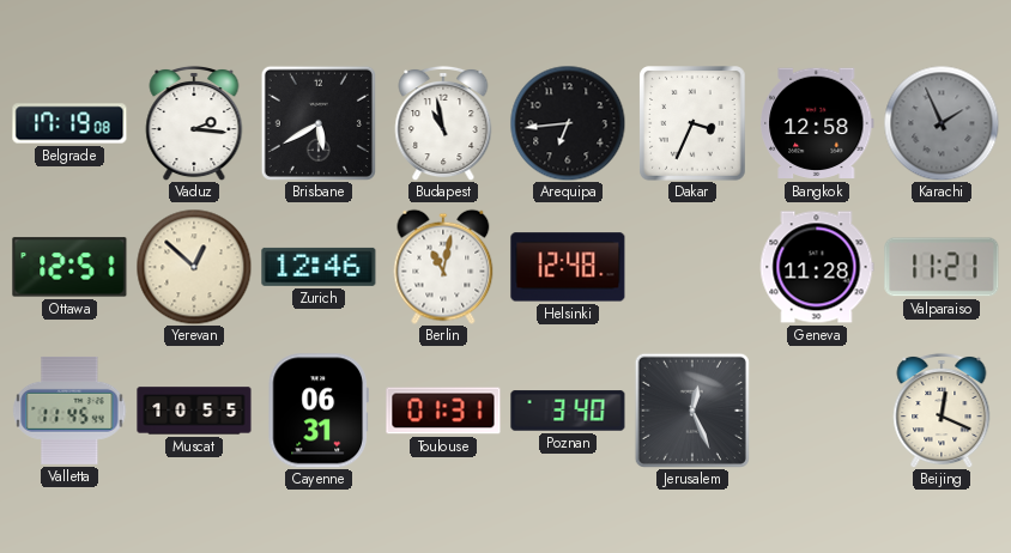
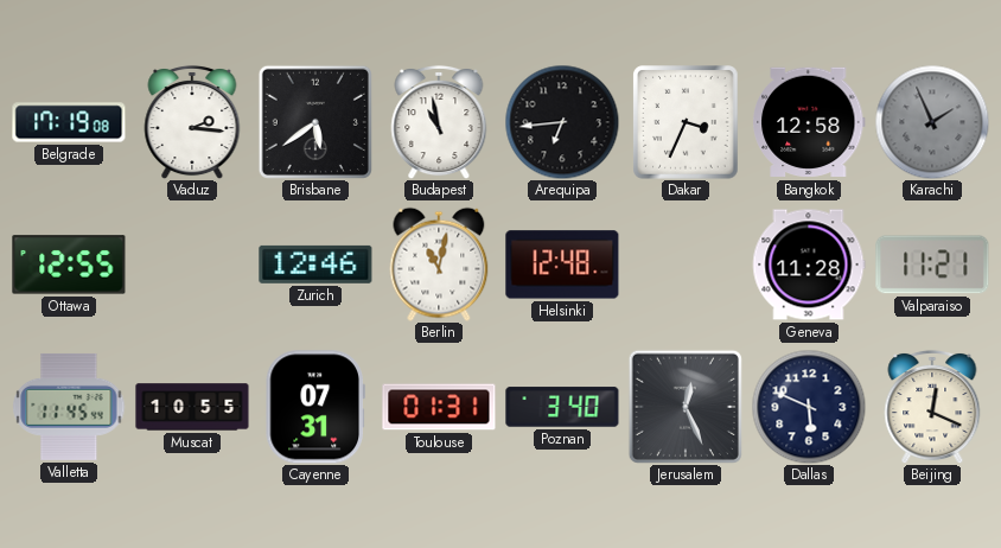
Brisbane: 5:40 -> 5:39
Ottawa: 12:51 -> 12:55
Yerevan: 12:52 -> none
Cayenne: 06:31 -> 07:31
Dallas: none -> 5:49
